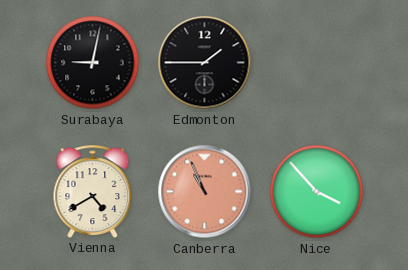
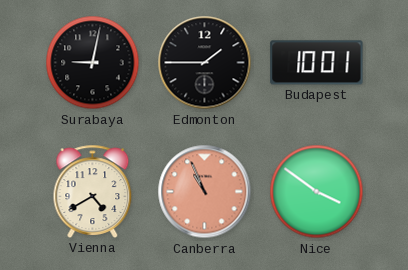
Budapest: none -> 10:01
Nice: 3:53 -> 3:51
